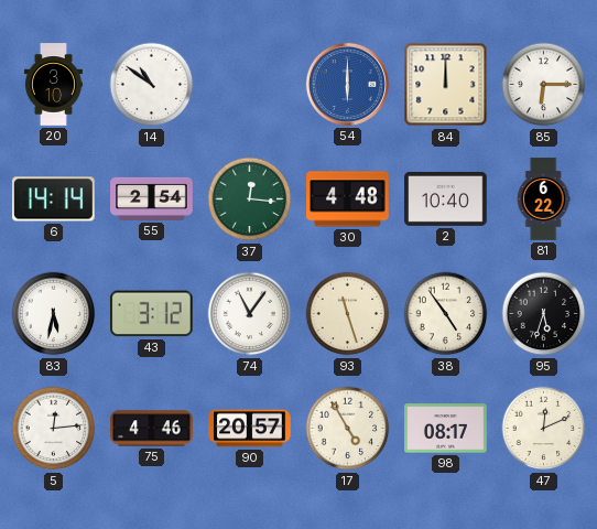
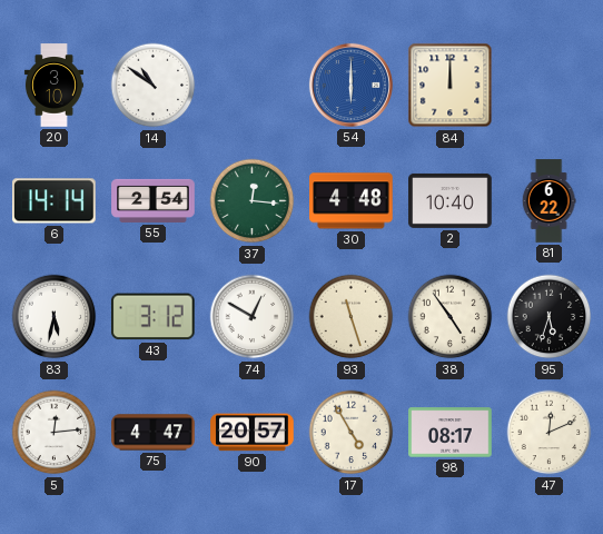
85: 6:15 -> none
74: 11:06 -> 12:50
75: 4:46 -> 4:47
